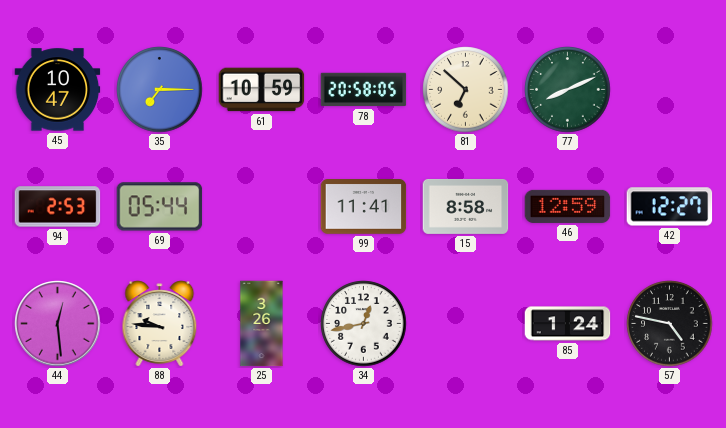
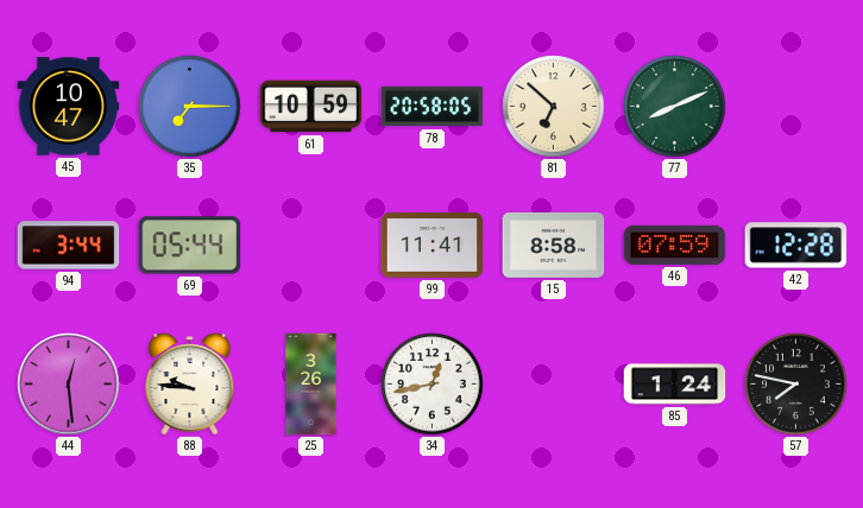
94: 2:53 -> 3:44
46: 12:59 -> 07:59
42: 12:27 -> 12:28
57: 4:47 -> 7:47
